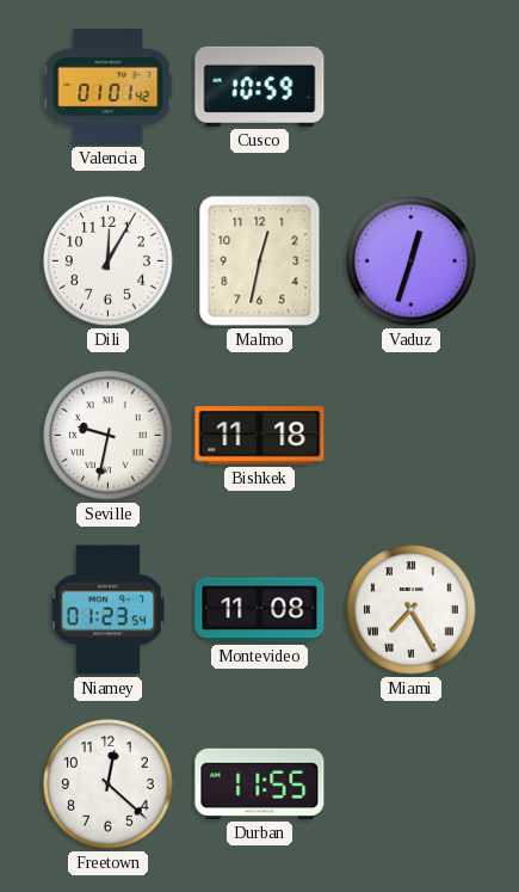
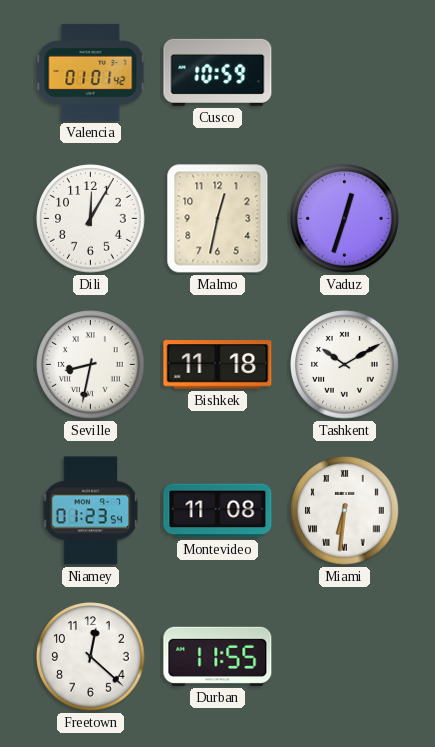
Seville: 9:32 -> 8:32
Tashkent: none -> 10:10
Miami: 7:25 -> 6:31
